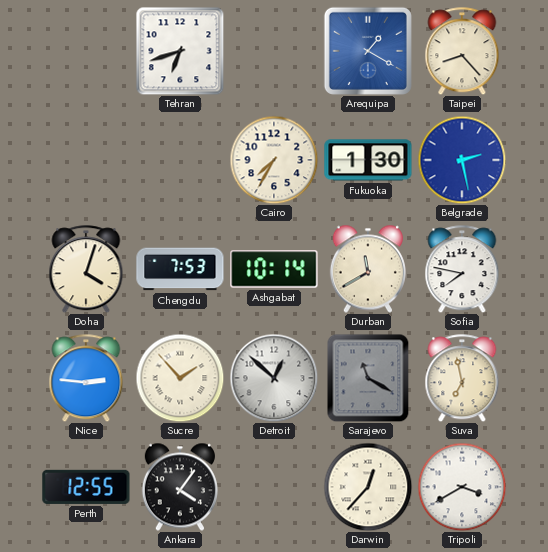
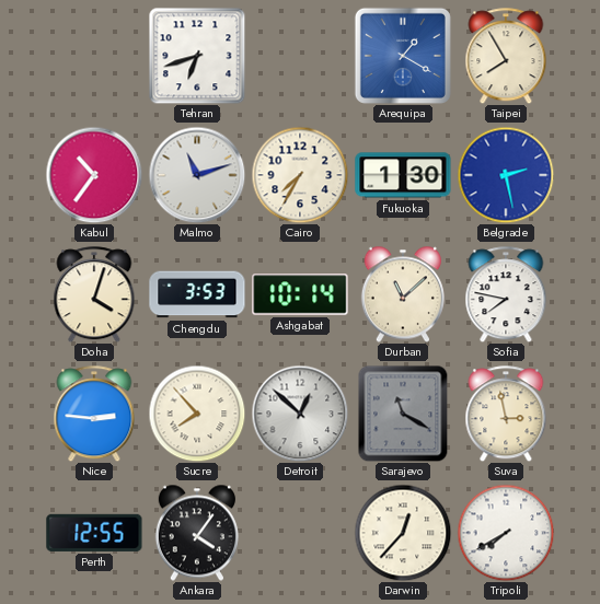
Taipei: 8:23 -> 7:55
Kabul: none -> 10:36
Malmo: none -> 11:12
Chengdu: 7:53 -> 3:53
Durban: 11:40 -> 11:08
Sucre: 1:53 -> 7:53
Suva: 6:58 -> 2:58
Tripoli: 3:40 -> 7:40
